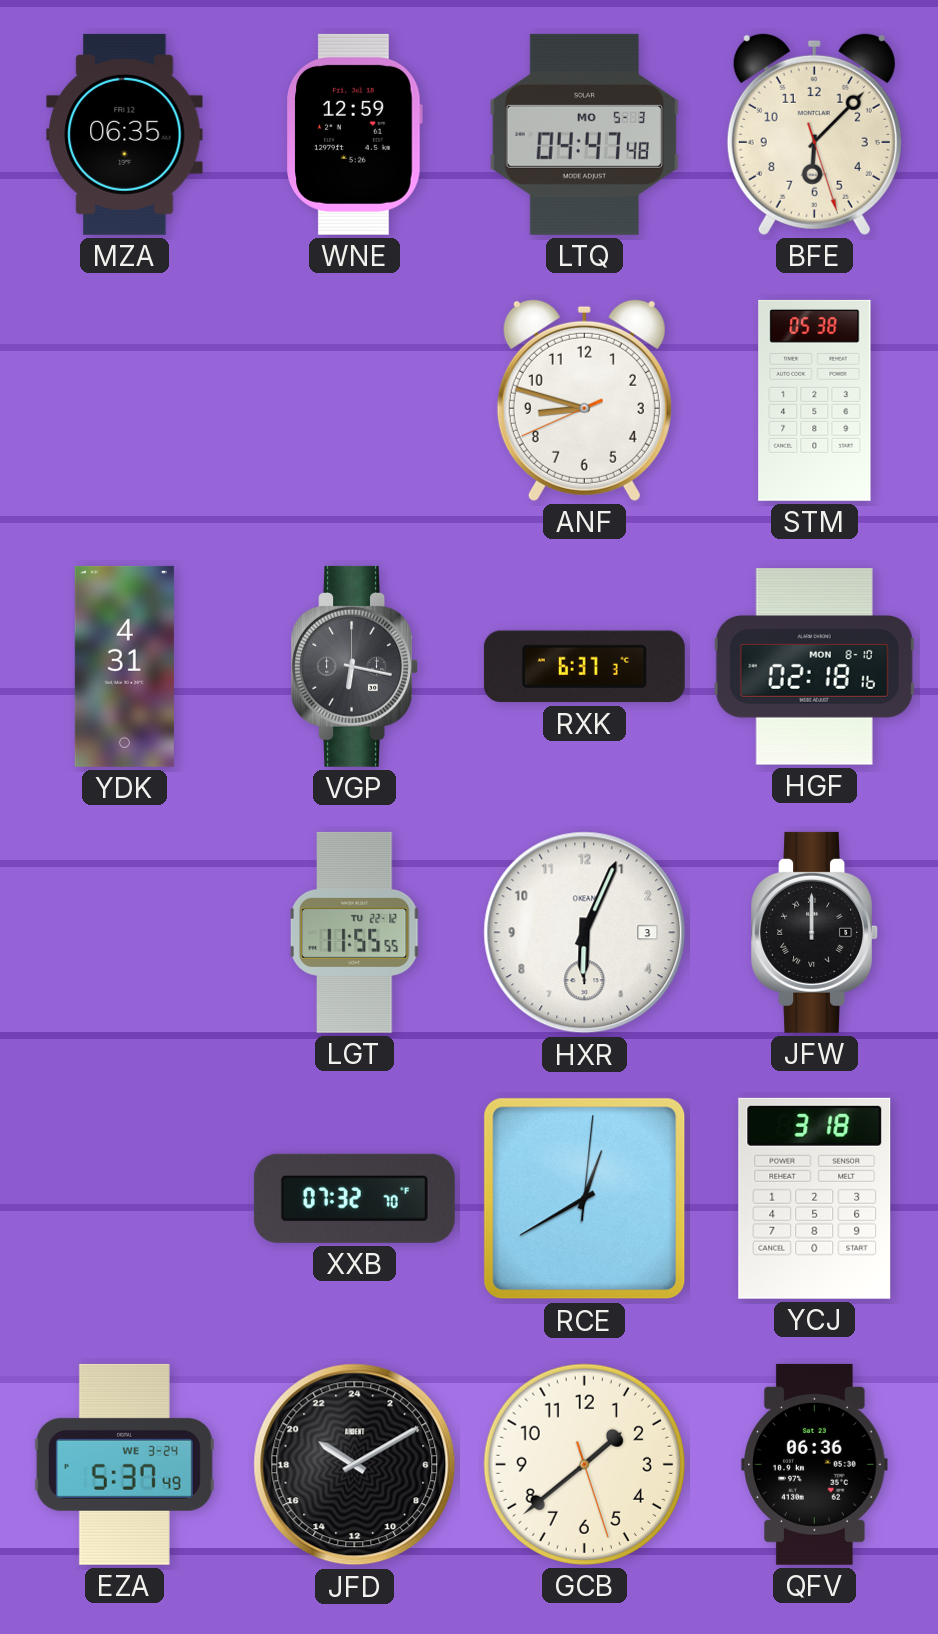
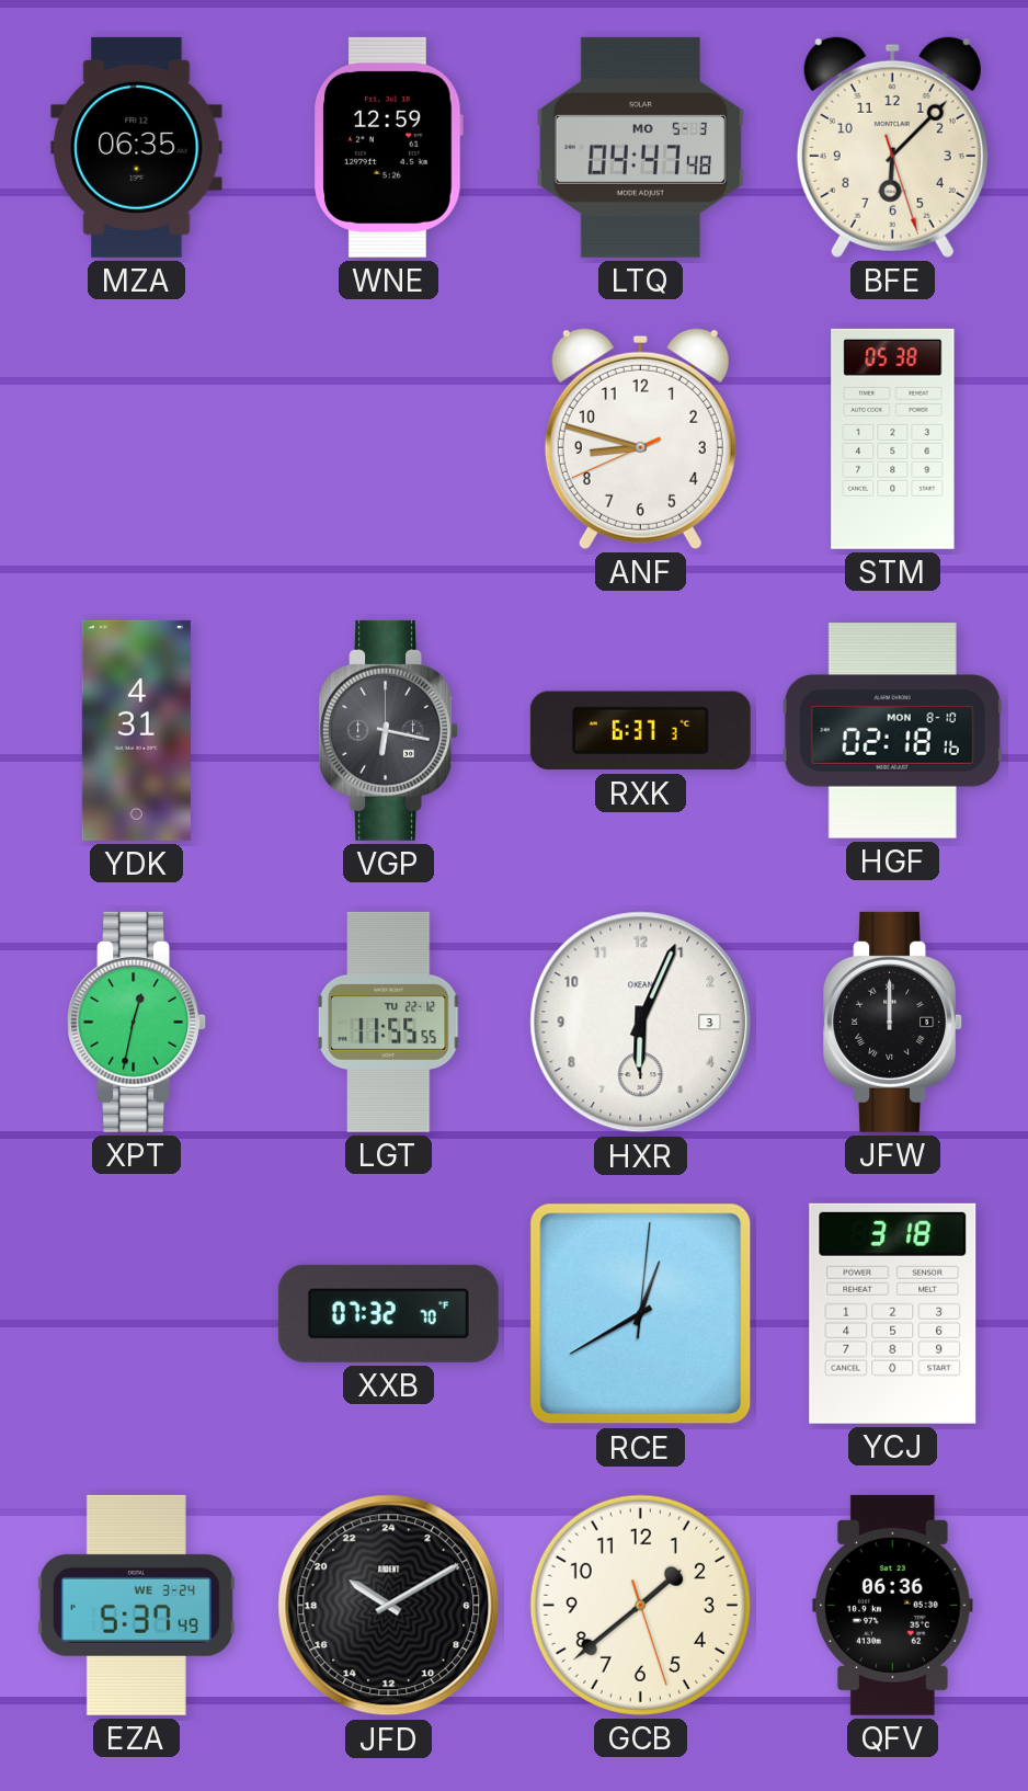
XPT: none -> 12:32
